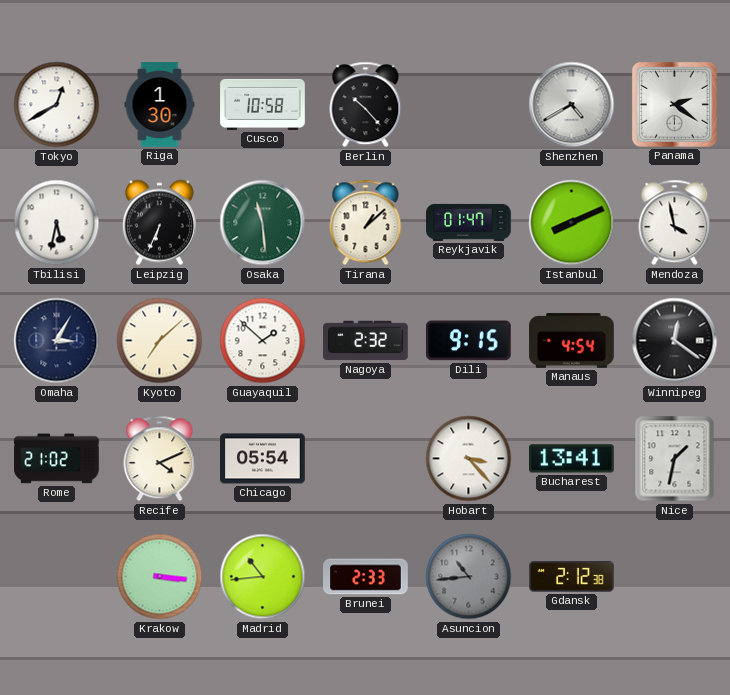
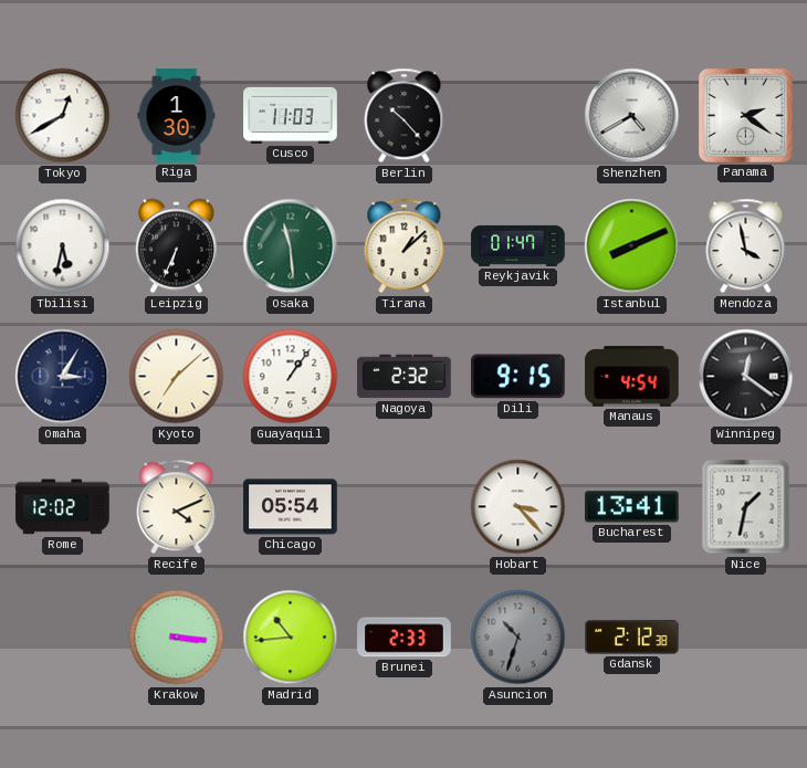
Cusco: 10:58 -> 11:03
Guayaquil: 1:52 -> 1:06
Rome: 21:02 -> 12:02
Asuncion: 10:44 -> 10:33
